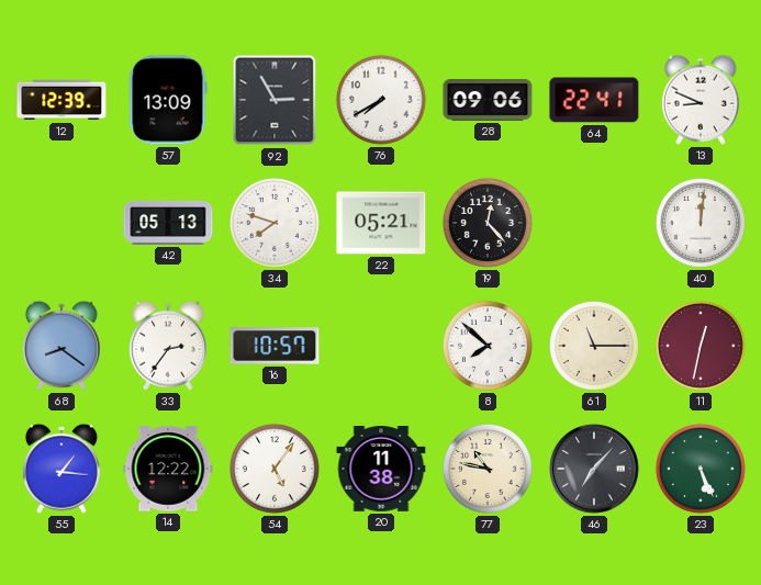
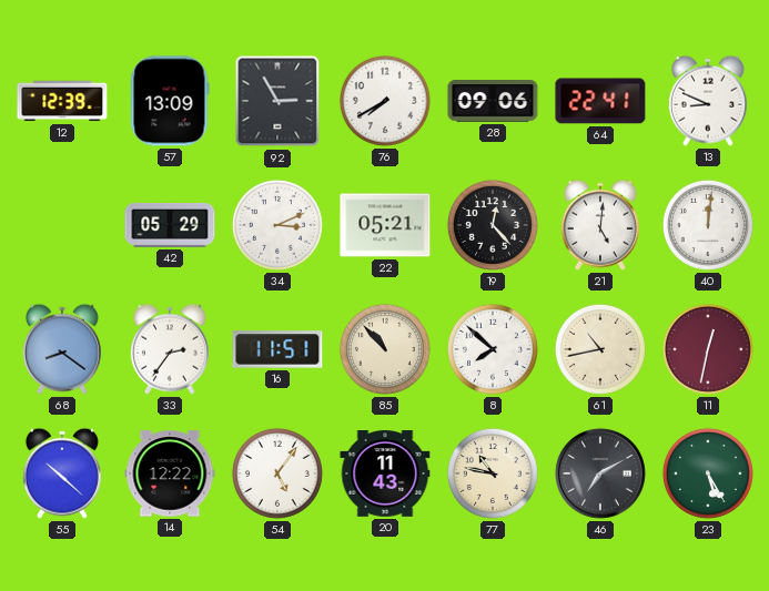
42: 05:13 -> 05:29
34: 7:48 -> 3:11
21: none -> 5:01
16: 10:57 -> 11:51
85: none -> 10:53
61: 11:15 -> 10:43
55: 1:16 -> 10:22
20: 11:38 -> 11:43
46: 7:07 -> 7:10
23: 5:26 -> 5:25
